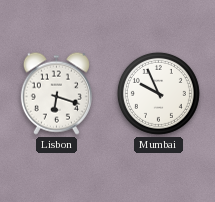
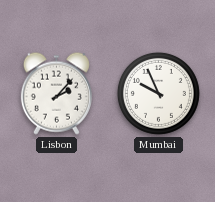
Lisbon: 6:18 -> 2:07
